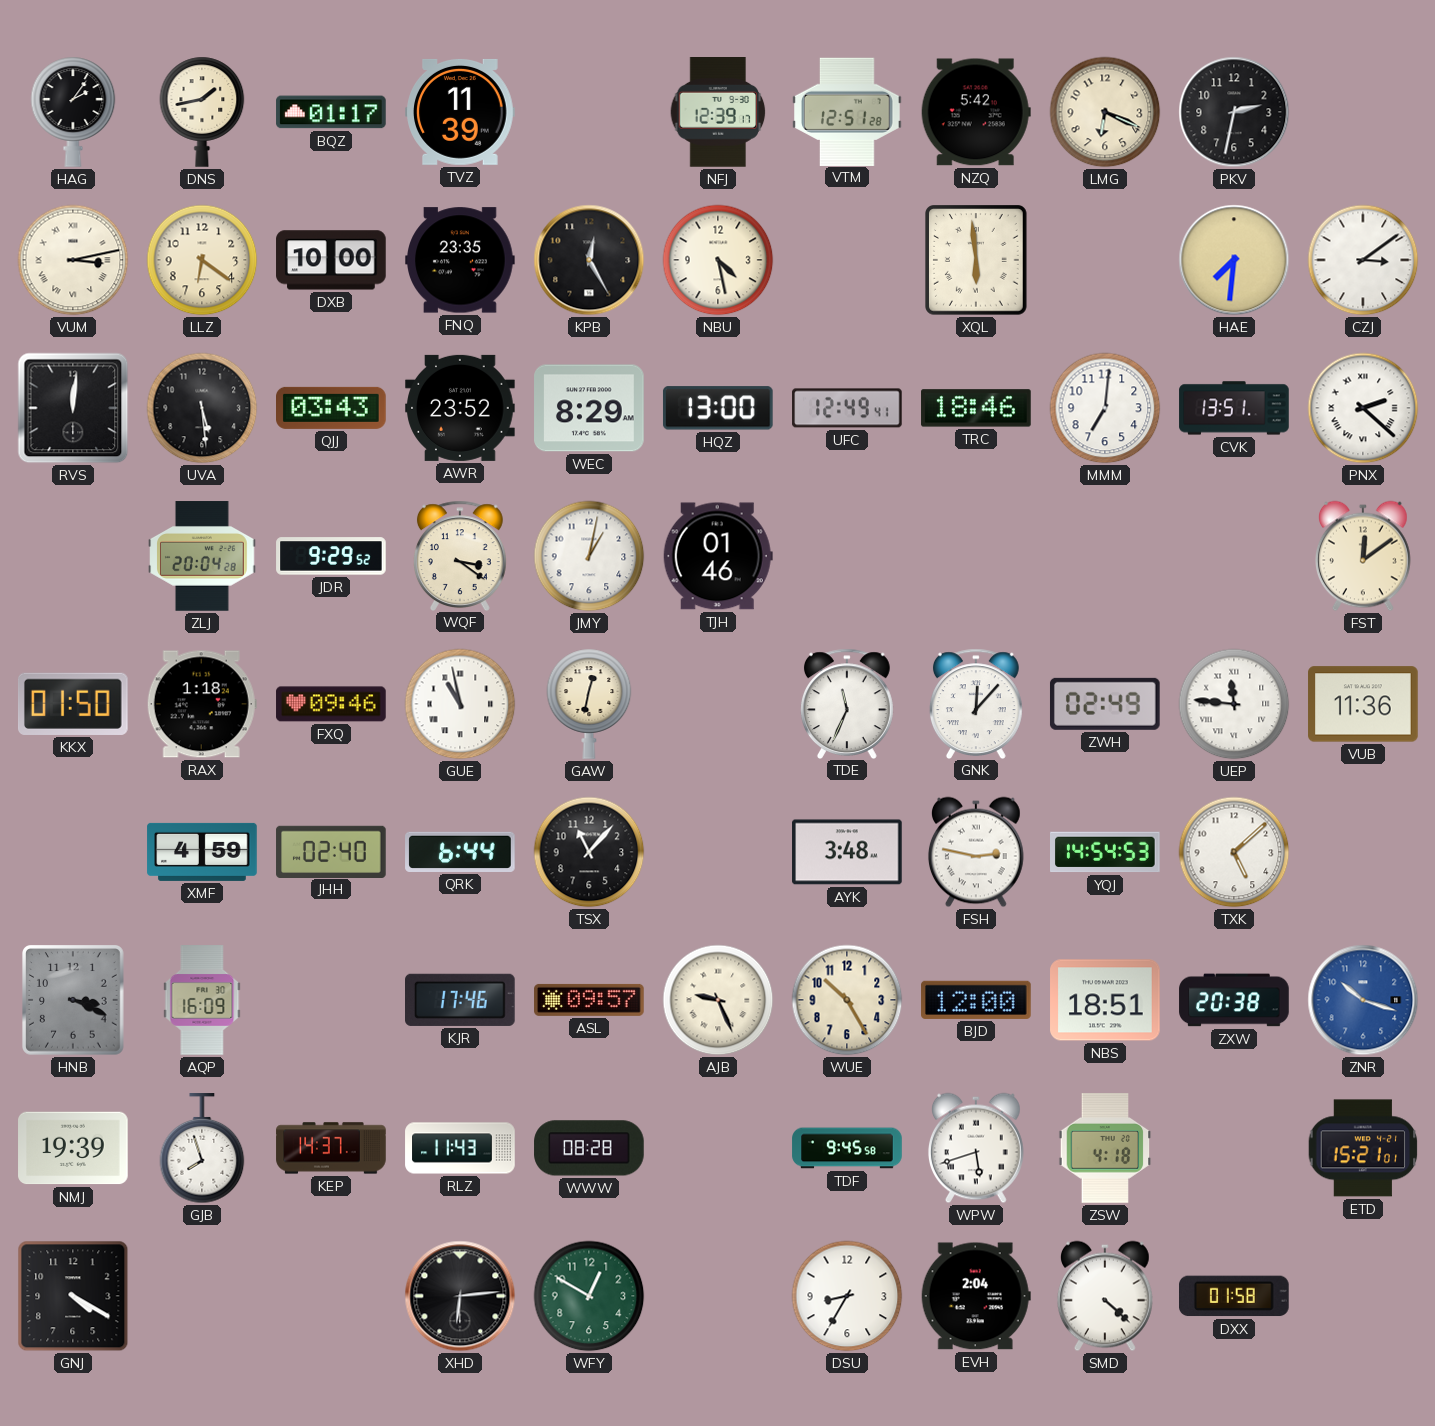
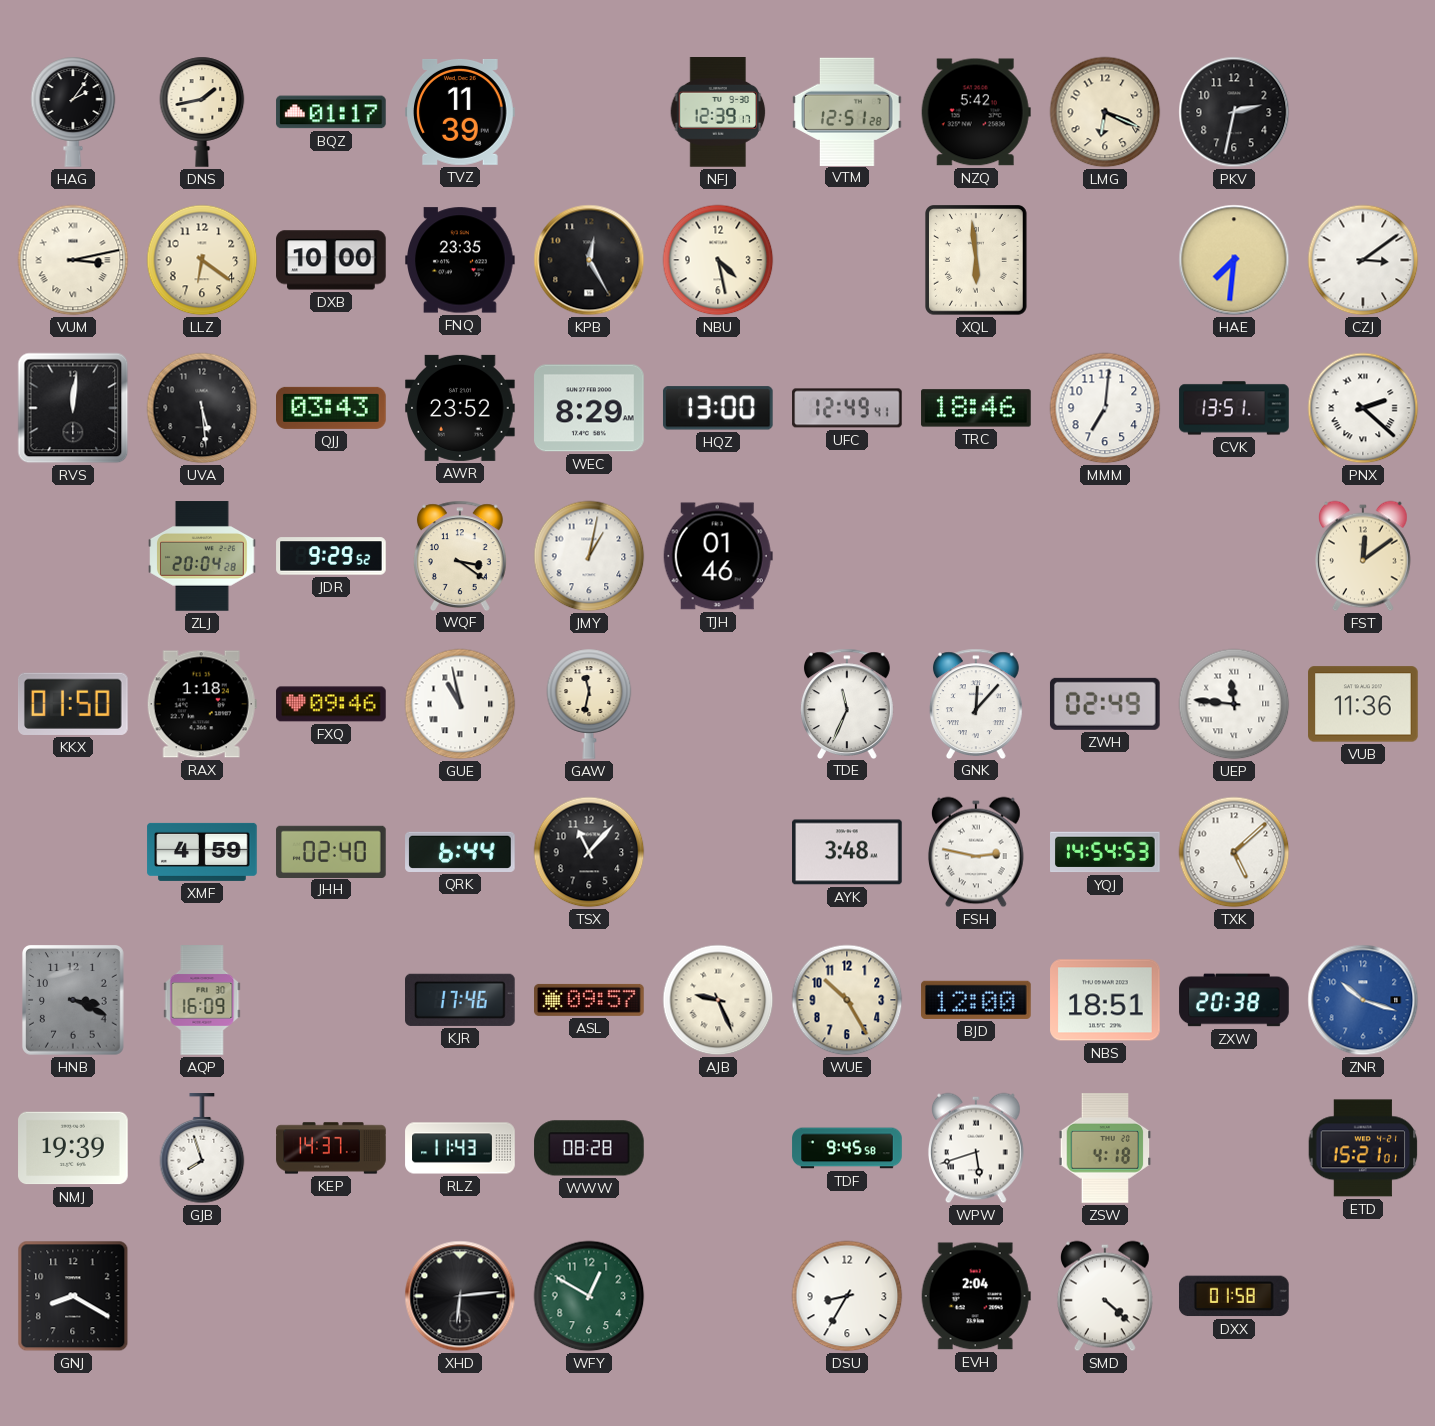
GAW: 12:32 -> 11:32
GNJ: 4:20 -> 8:20
